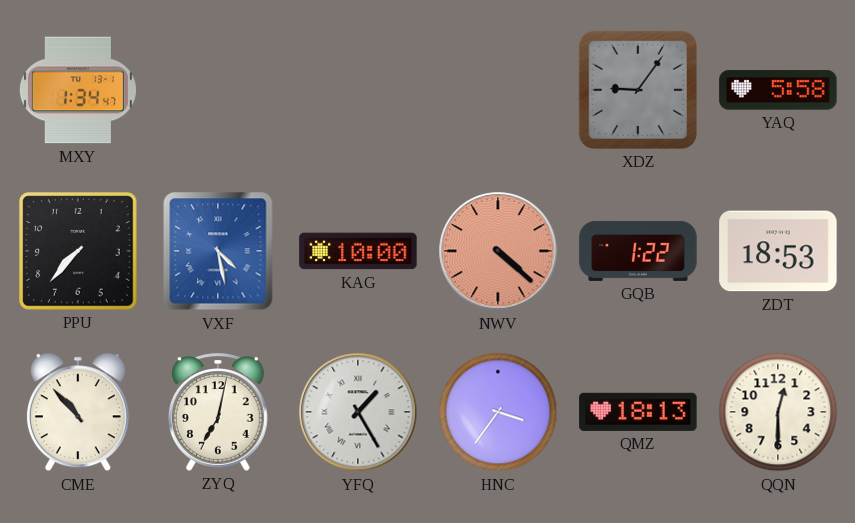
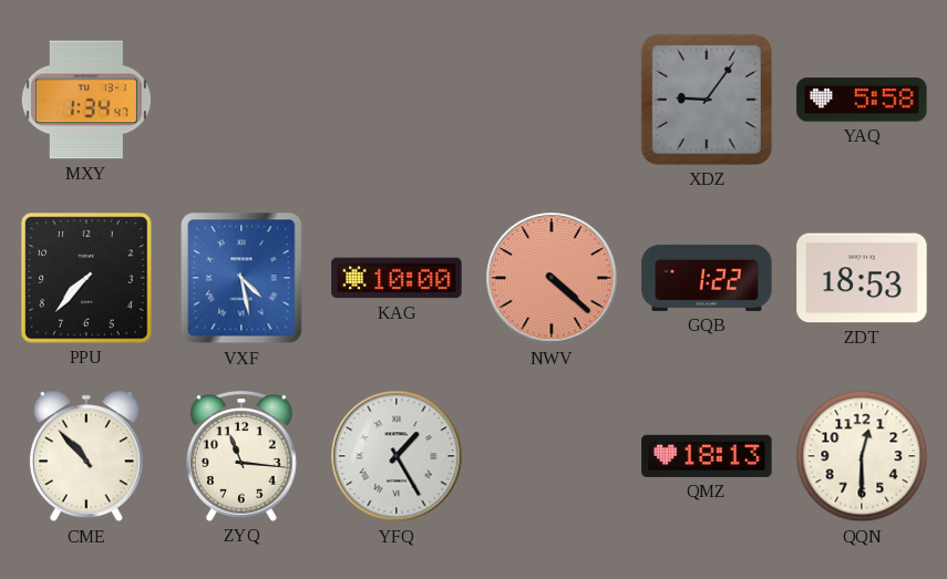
ZYQ: 7:02 -> 11:16
HNC: 3:36 -> none
